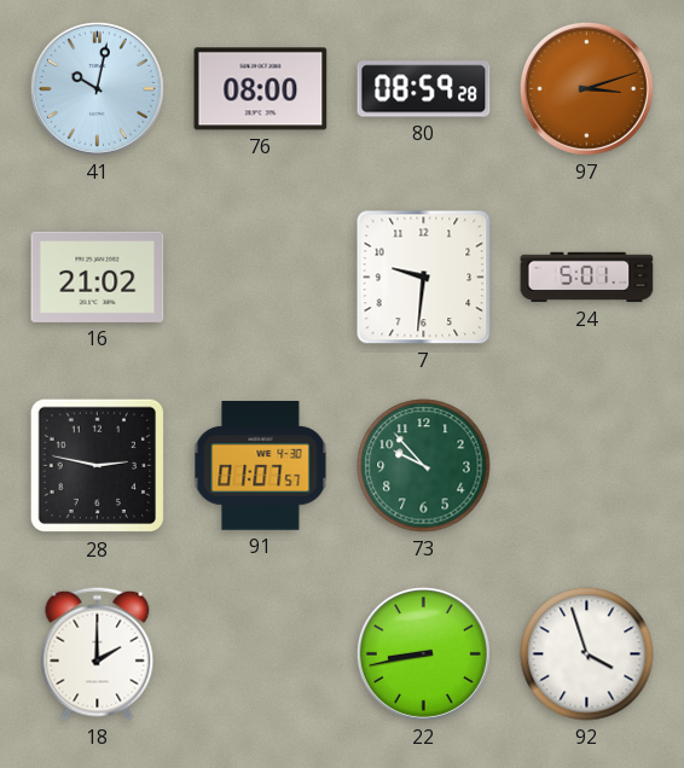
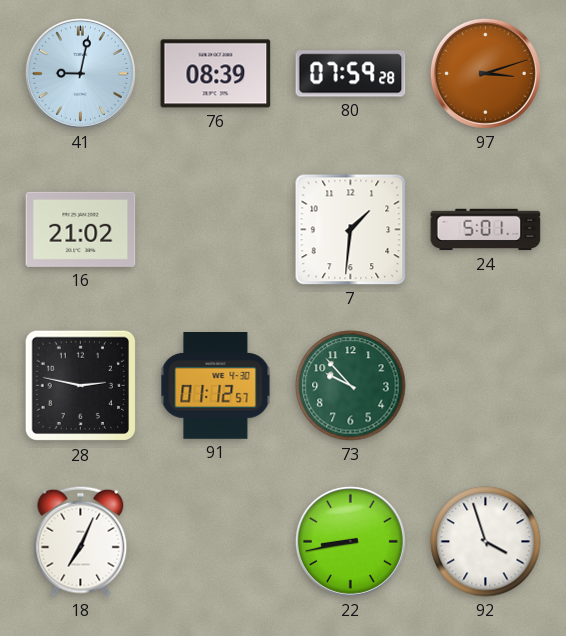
41: 10:02 -> 9:02
76: 08:00 -> 08:39
80: 08:59 -> 07:59
7: 9:31 -> 1:31
91: 01:07 -> 01:12
18: 2:00 -> 7:04
